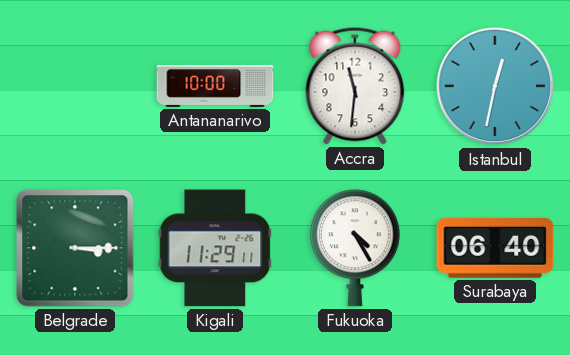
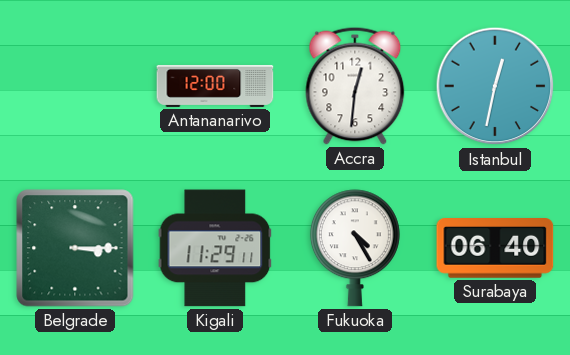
Antananarivo: 10:00 -> 12:00
Accra: 11:31 -> 12:31
